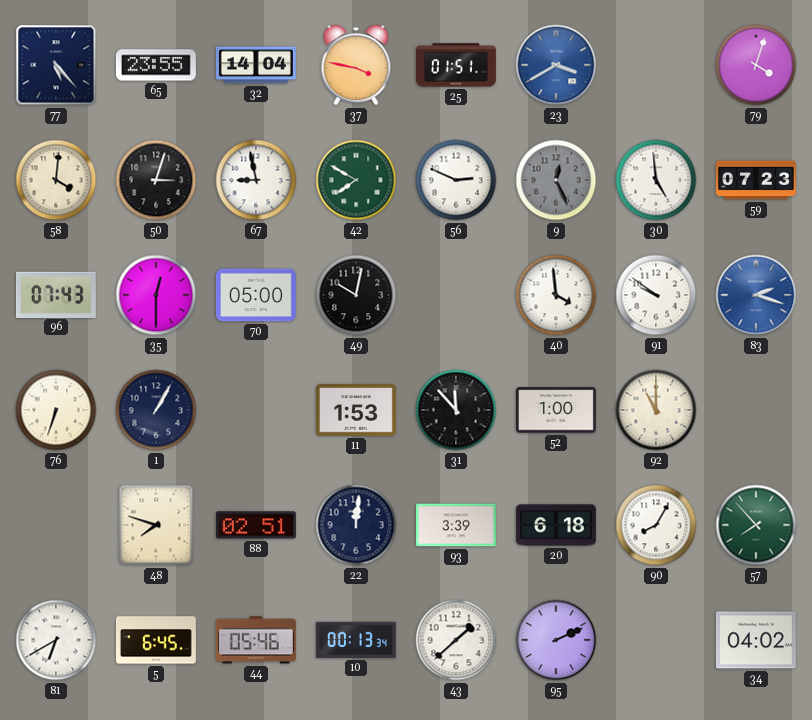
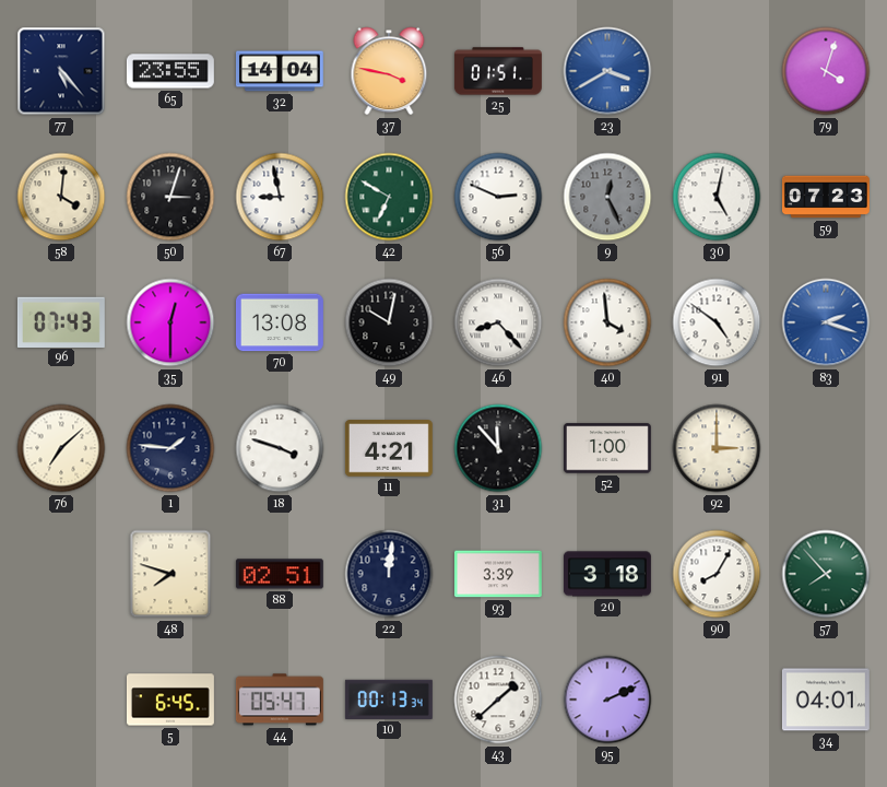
42: 7:50 -> 6:50
30: 4:59 -> 5:02
70: 05:00 -> 13:08
46: none -> 8:23
91: 9:51 -> 4:51
76: 6:33 -> 7:08
1: 1:05 -> 1:46
18: none -> 3:48
11: 1:53 -> 4:21
92: 11:00 -> 3:00
20: 6:18 -> 3:18
81: 6:40 -> none
44: 05:46 -> 05:47
34: 04:02 -> 04:01
